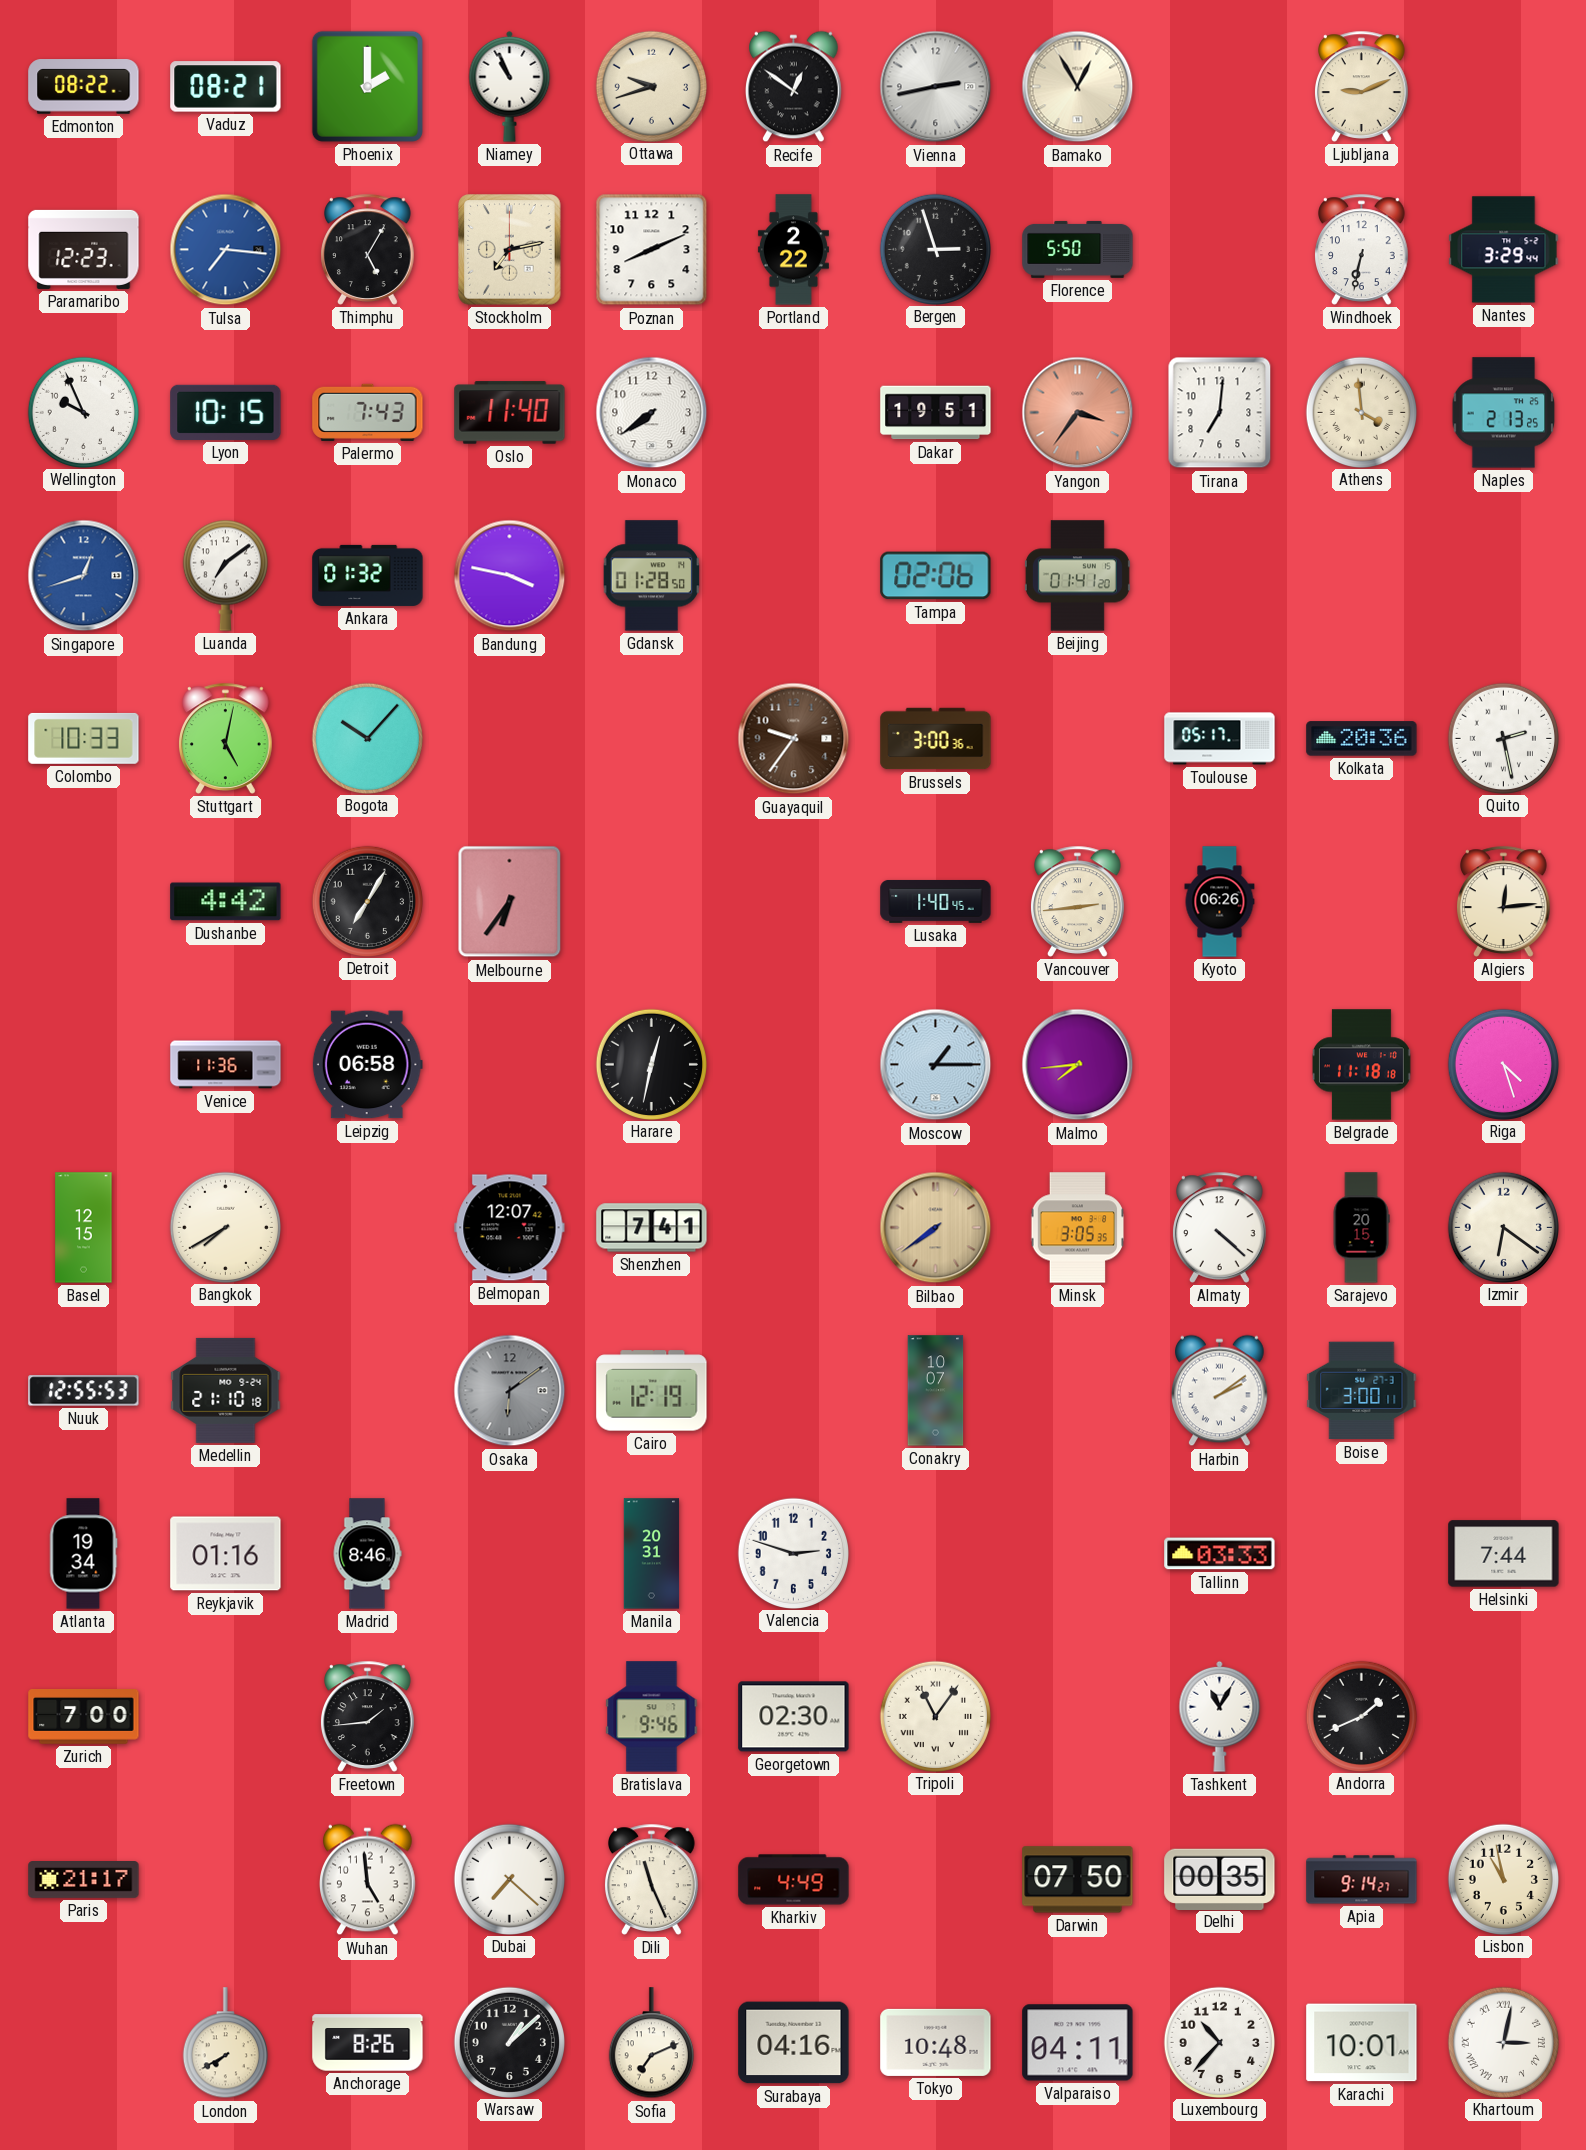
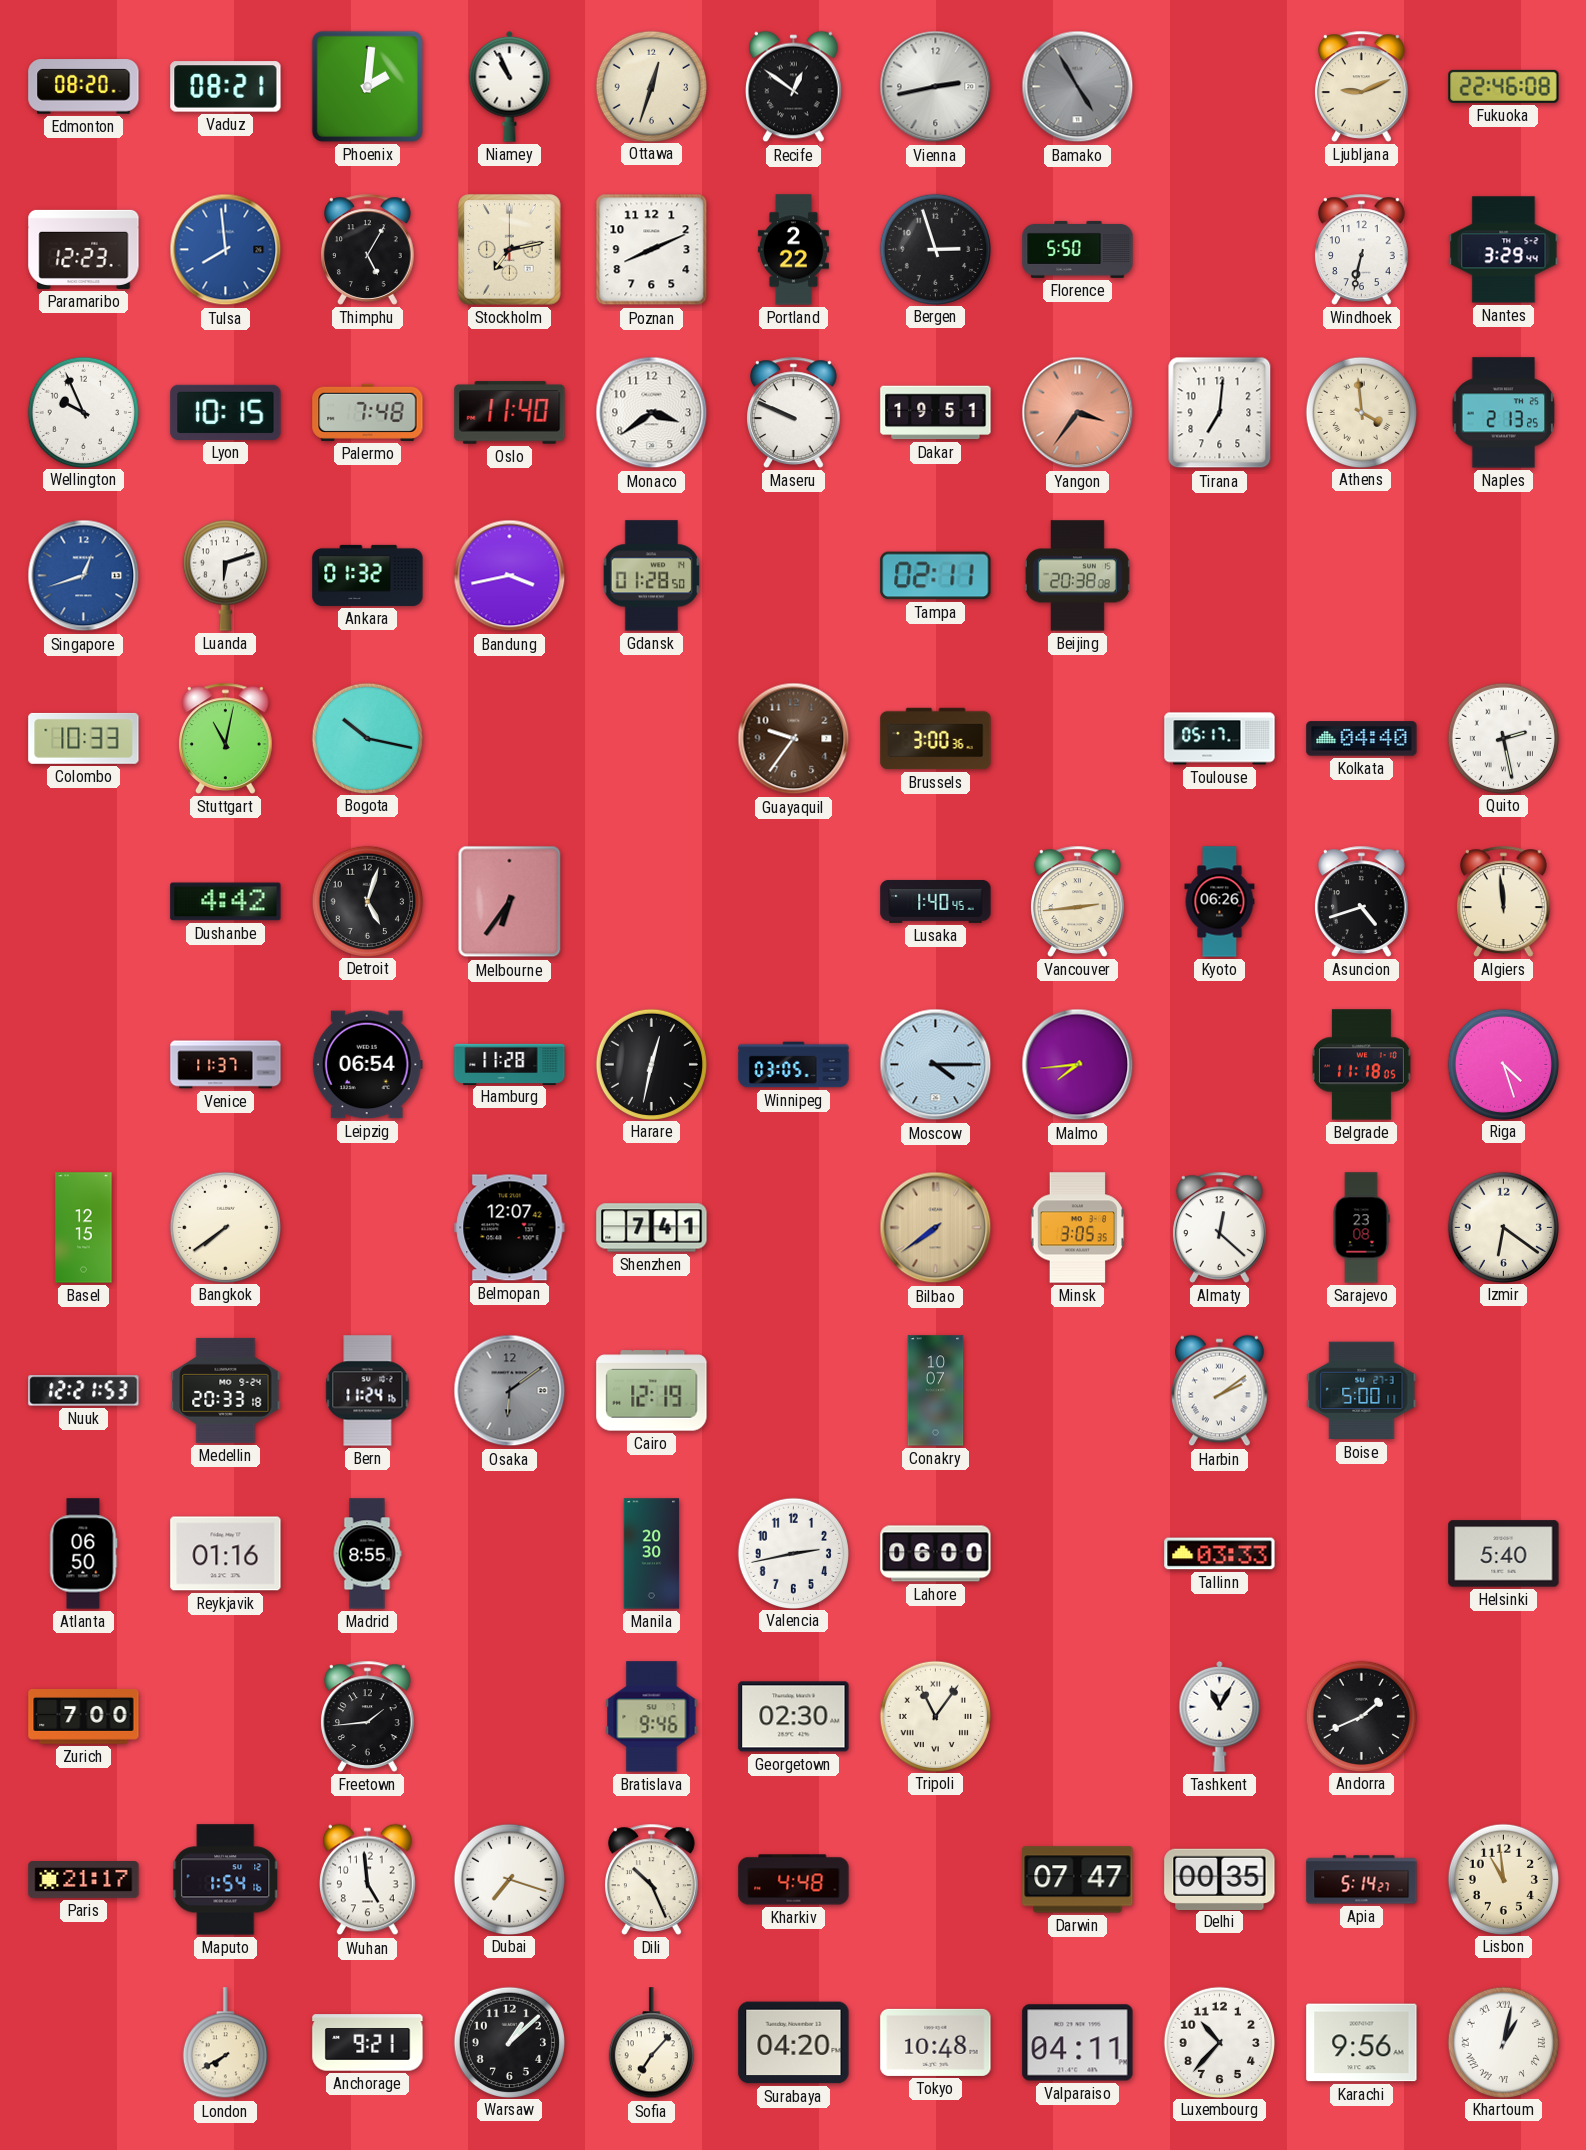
Edmonton: 08:22 -> 08:20
Phoenix: 2:00 -> 2:01
Ottawa: 9:42 -> 12:33
Bamako: 12:55 -> 4:55
Bamako dial: cream -> grey
Fukuoka: none -> 22:46
Tulsa: 7:16 -> 7:59
Palermo: 7:43 -> 7:48
Monaco: 7:39 -> 3:39
Maseru: none -> 9:49
Luanda: 7:09 -> 6:12
Bandung: 3:47 -> 3:43
Tampa: 02:06 -> 02:11
Beijing: 01:41 -> 20:38
Stuttgart: 5:02 -> 11:02
Bogota: 10:07 -> 10:17
Kolkata: 20:36 -> 04:40
Detroit: 7:05 -> 5:03
Asuncion: none -> 4:42
Algiers: 12:14 -> 11:59
Venice: 11:36 -> 11:37
Leipzig: 06:58 -> 06:54
Hamburg: none -> 11:28
Winnipeg: none -> 03:05
Moscow: 1:15 -> 4:15
Belgrade: 11:18:18 -> 11:18:05
Bangkok: 7:40 -> 7:39
Almaty: 4:22 -> 12:22
Sarajevo: 20:15 -> 23:08
Nuuk: 12:55 -> 12:21
Medellin: 21:10 -> 20:33
Bern: none -> 11:24
Boise: 3:00 -> 5:00
Atlanta: 19:34 -> 06:50
Madrid: 8:46 -> 8:55
Manila: 20:31 -> 20:30
Valencia: 2:48 -> 2:43
Lahore: none -> 06:00
Helsinki: 7:44 -> 5:40
Maputo: none -> 1:54
Dubai: 7:22 -> 7:18
Dili: 11:26 -> 10:26
Kharkiv: 4:49 -> 4:48
Darwin: 07:50 -> 07:47
Apia: 9:14 -> 5:14
Lisbon: 10:58 -> 10:59
Anchorage: 8:26 -> 9:21
Sofia: 7:11 -> 7:07
Surabaya: 04:16 -> 04:20
Karachi: 10:01 -> 9:56
Khartoum: 3:02 -> 1:02
